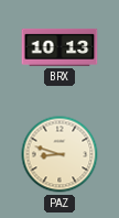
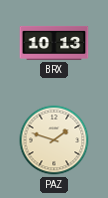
PAZ: 8:48 -> 1:48
